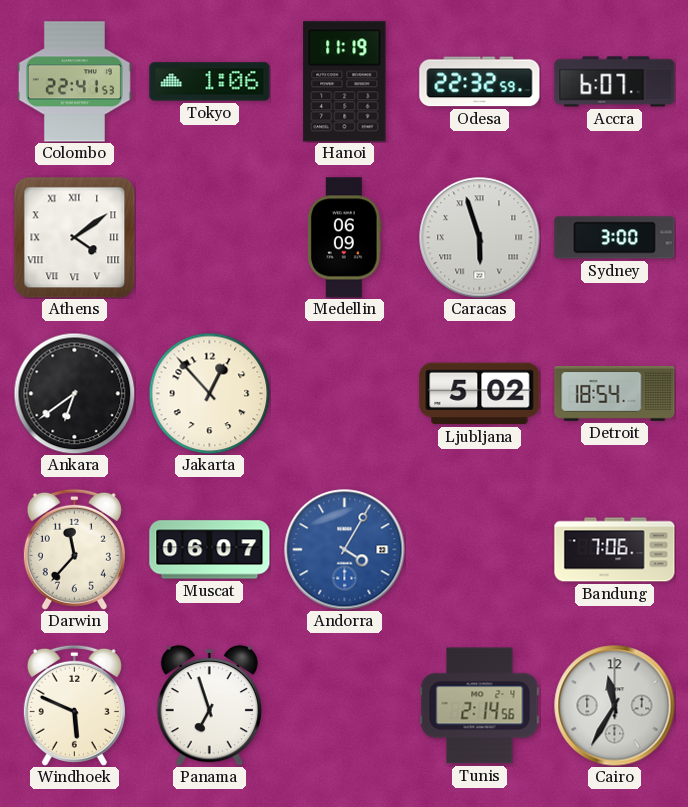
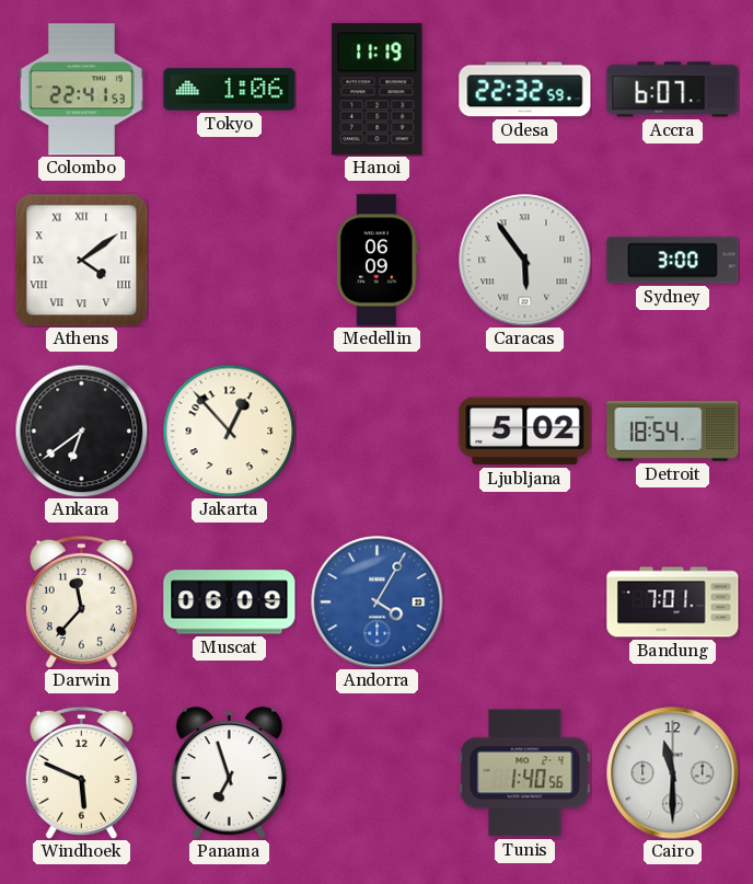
Caracas: 5:57 -> 5:54
Muscat: 06:07 -> 06:09
Bandung: 7:06 -> 7:01
Tunis: 2:14 -> 1:40
Cairo: 11:35 -> 11:30
